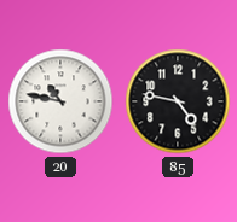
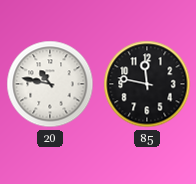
85: 4:47 -> 11:47
